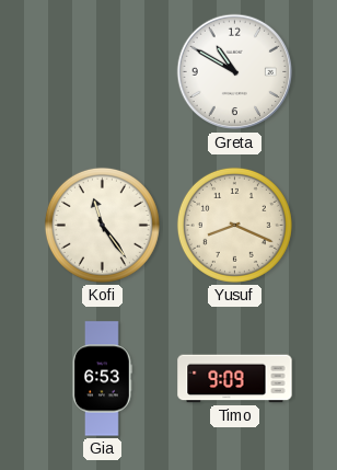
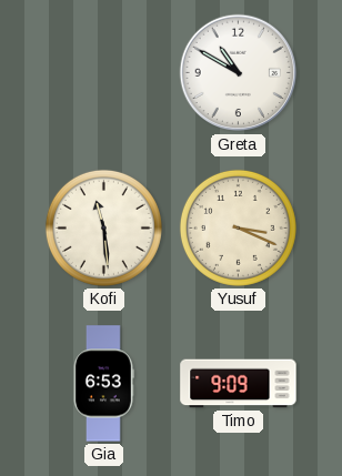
Kofi: 11:24 -> 11:29
Yusuf: 8:19 -> 3:19
